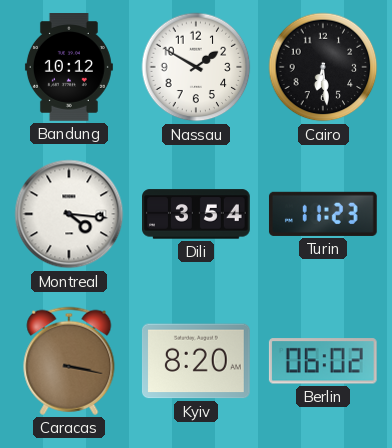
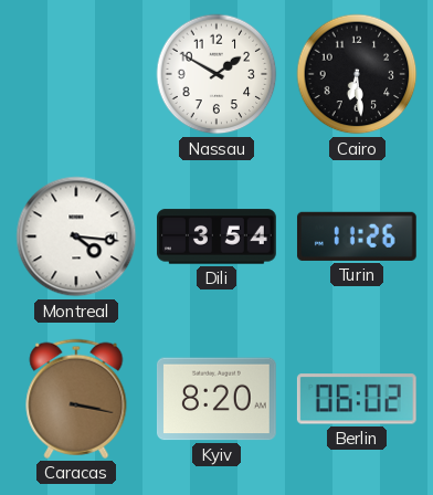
Bandung: 10:12 -> none
Turin: 11:23 -> 11:26
